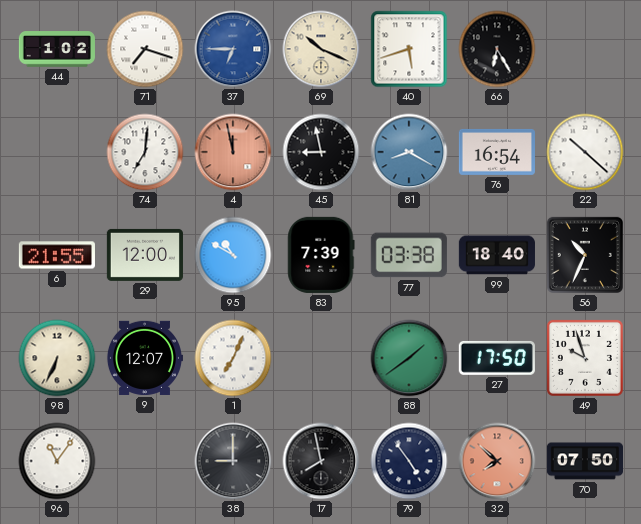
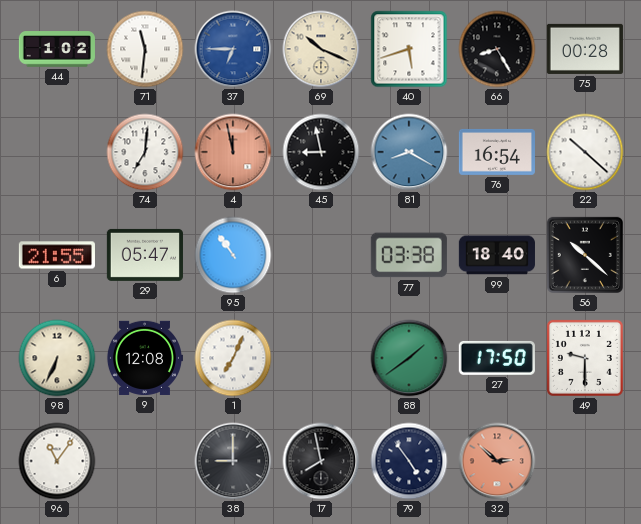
71: 7:18 -> 11:31
66: 6:25 -> 8:25
75: none -> 00:28
29: 12:00 -> 05:47
95: 10:50 -> 10:54
83: 7:39 -> none
56: 10:34 -> 10:22
9: 12:07 -> 12:08
49: 9:57 -> 9:30
32: 7:52 -> 2:52
70: 07:50 -> none
